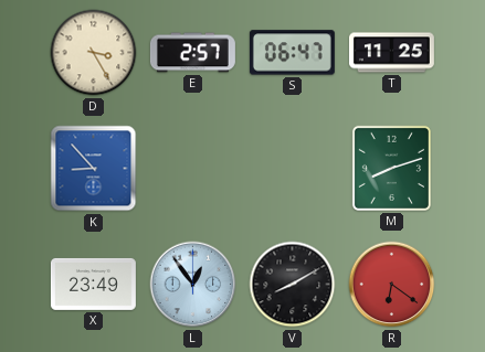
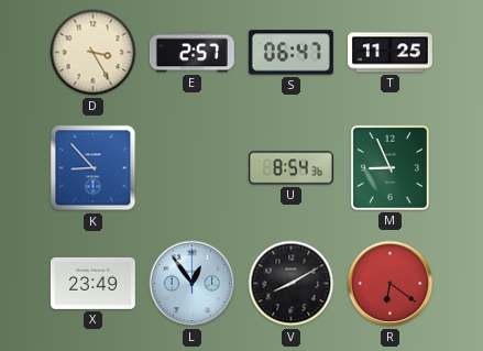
U: none -> 8:54
M: 8:12 -> 8:56
